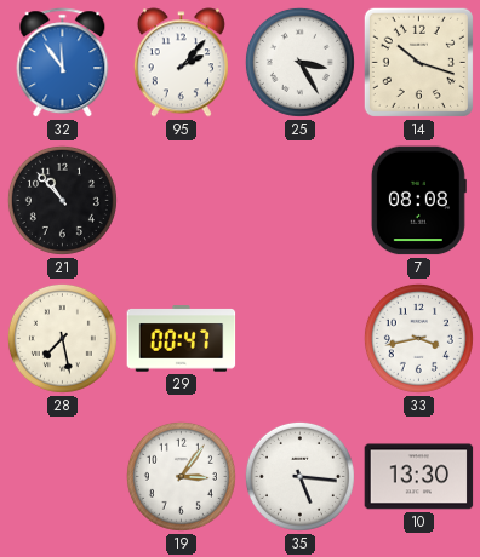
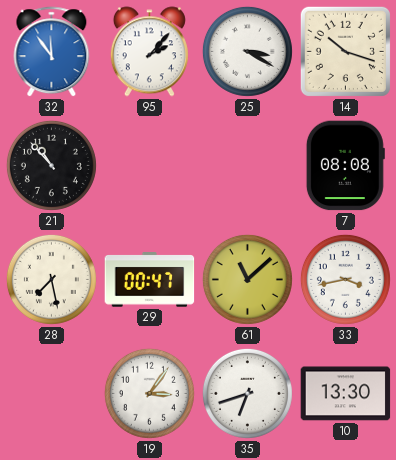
25: 3:25 -> 3:20
61: none -> 11:08
35: 5:16 -> 6:42
